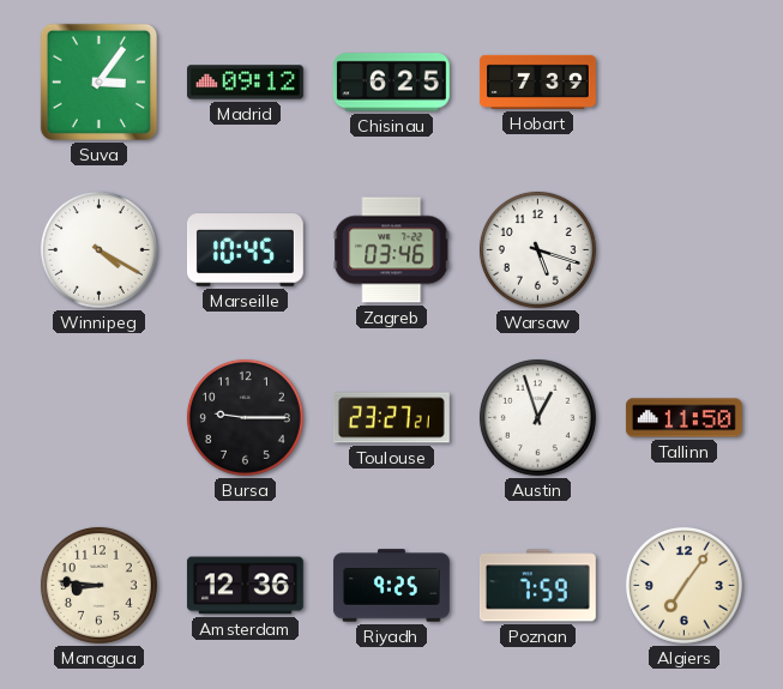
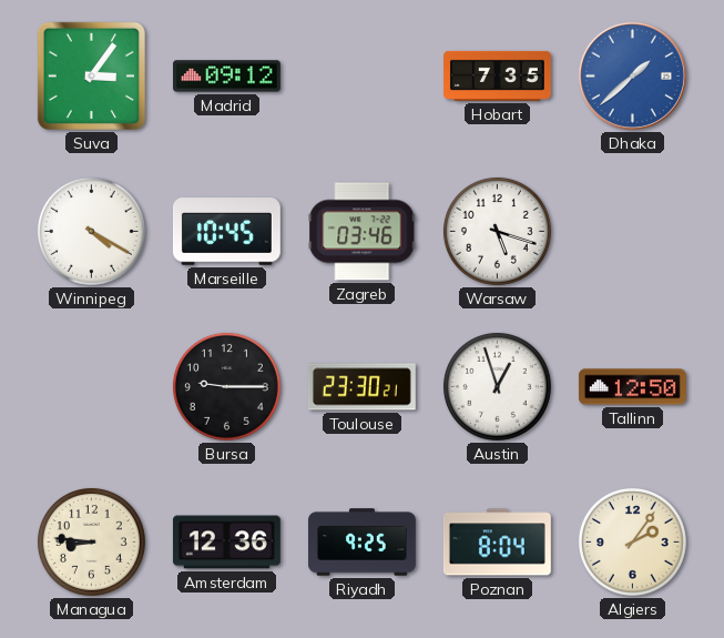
Chisinau: 6:25 -> none
Hobart: 7:39 -> 7:35
Dhaka: none -> 1:38
Toulouse: 23:27 -> 23:30
Tallinn: 11:50 -> 12:50
Poznan: 7:59 -> 8:04
Algiers: 7:06 -> 2:06
